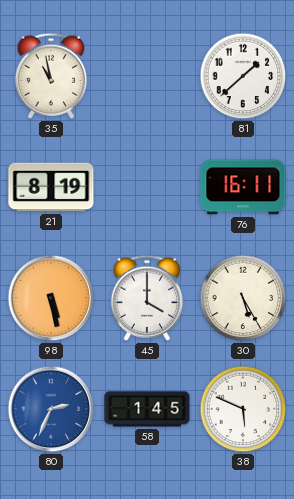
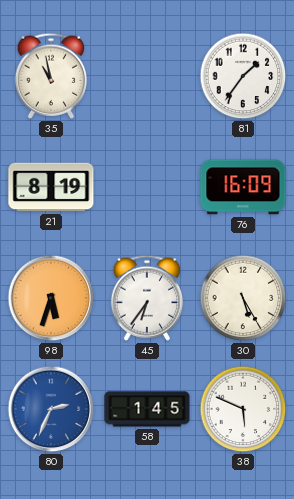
81: 1:38 -> 1:36
76: 16:11 -> 16:09
98: 5:28 -> 5:33
45: 4:00 -> 6:36
